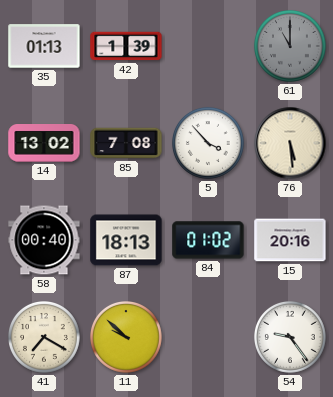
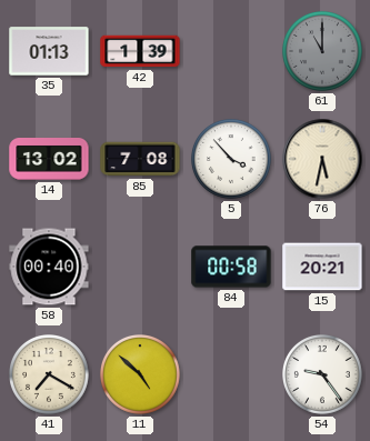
76: 5:29 -> 5:32
87: 18:13 -> none
84: 01:02 -> 00:58
15: 20:16 -> 20:21
11: 9:52 -> 4:52
